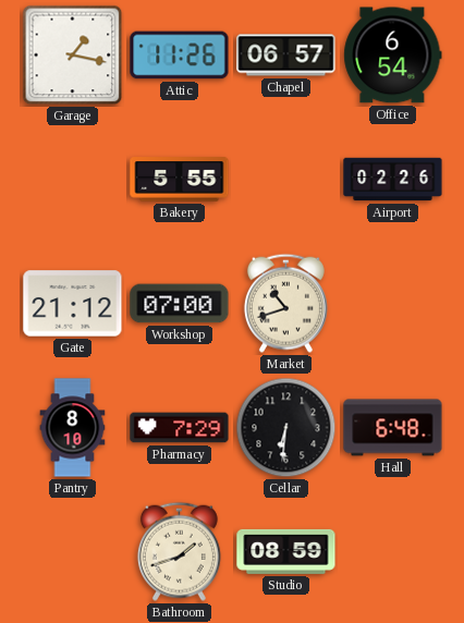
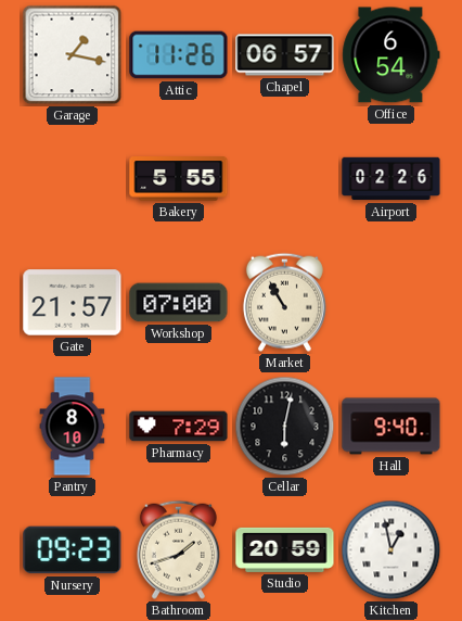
Gate: 21:12 -> 21:57
Market: 10:42 -> 10:55
Cellar: 6:31 -> 6:02
Hall: 6:48 -> 9:40
Nursery: none -> 09:23
Studio: 08:59 -> 20:59
Kitchen: none -> 12:58
